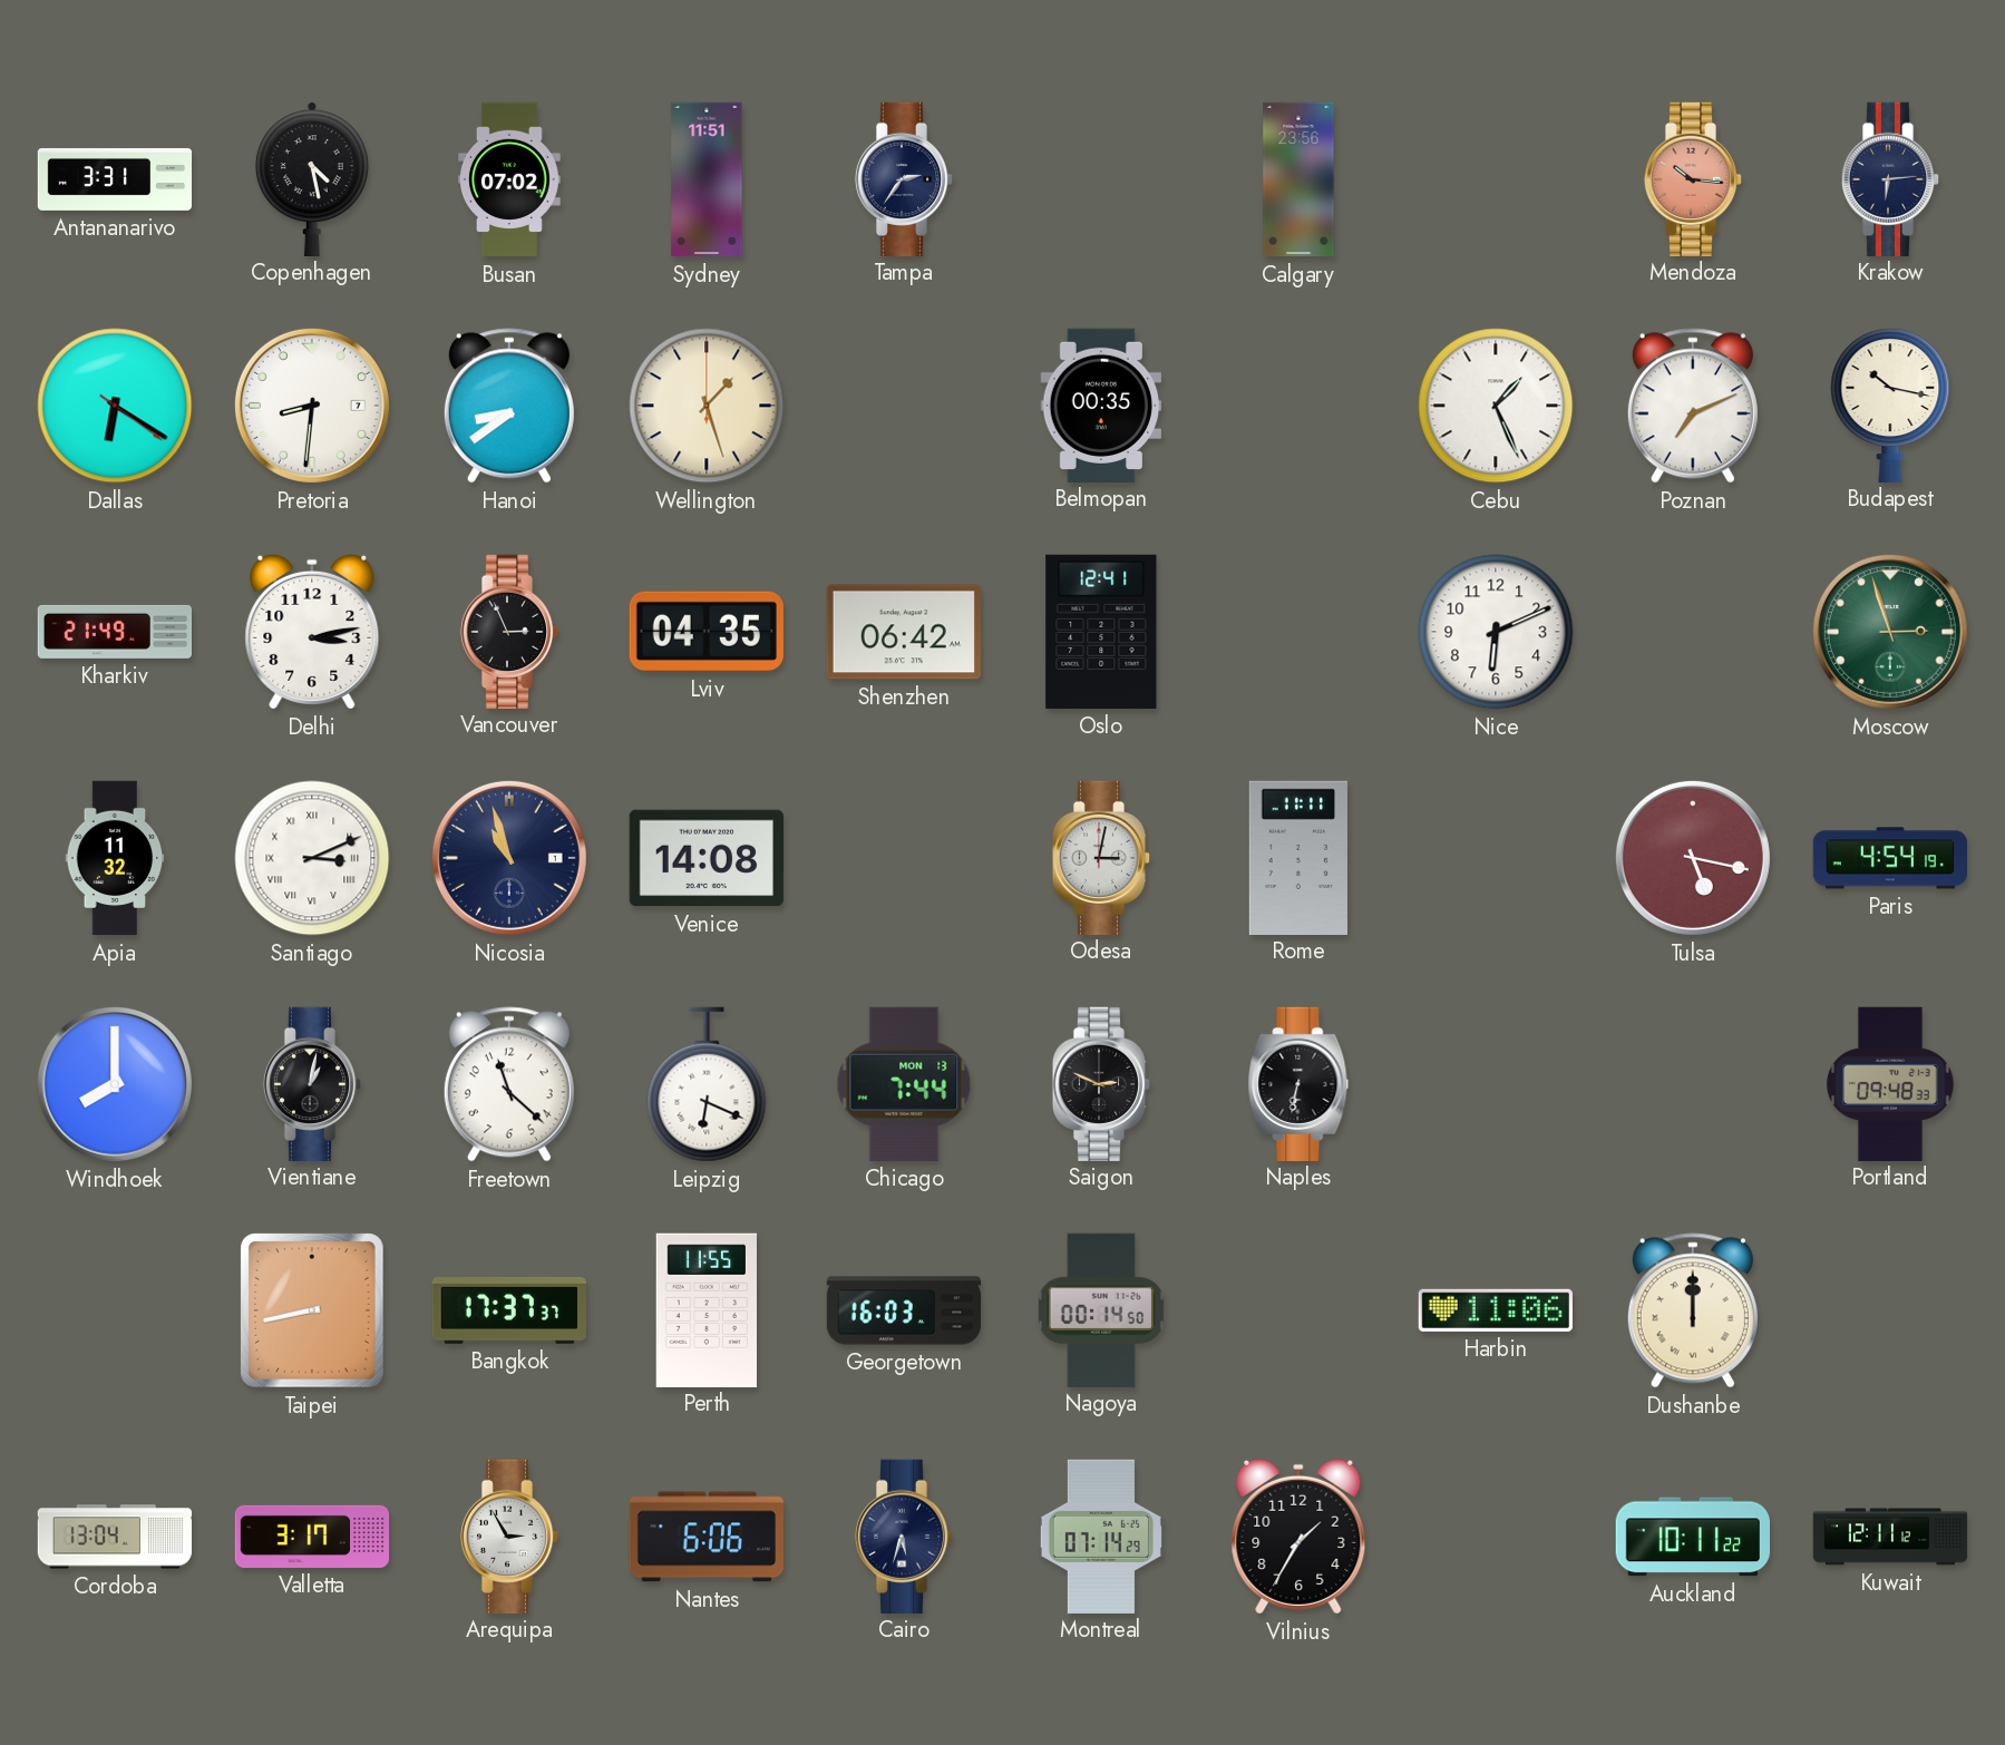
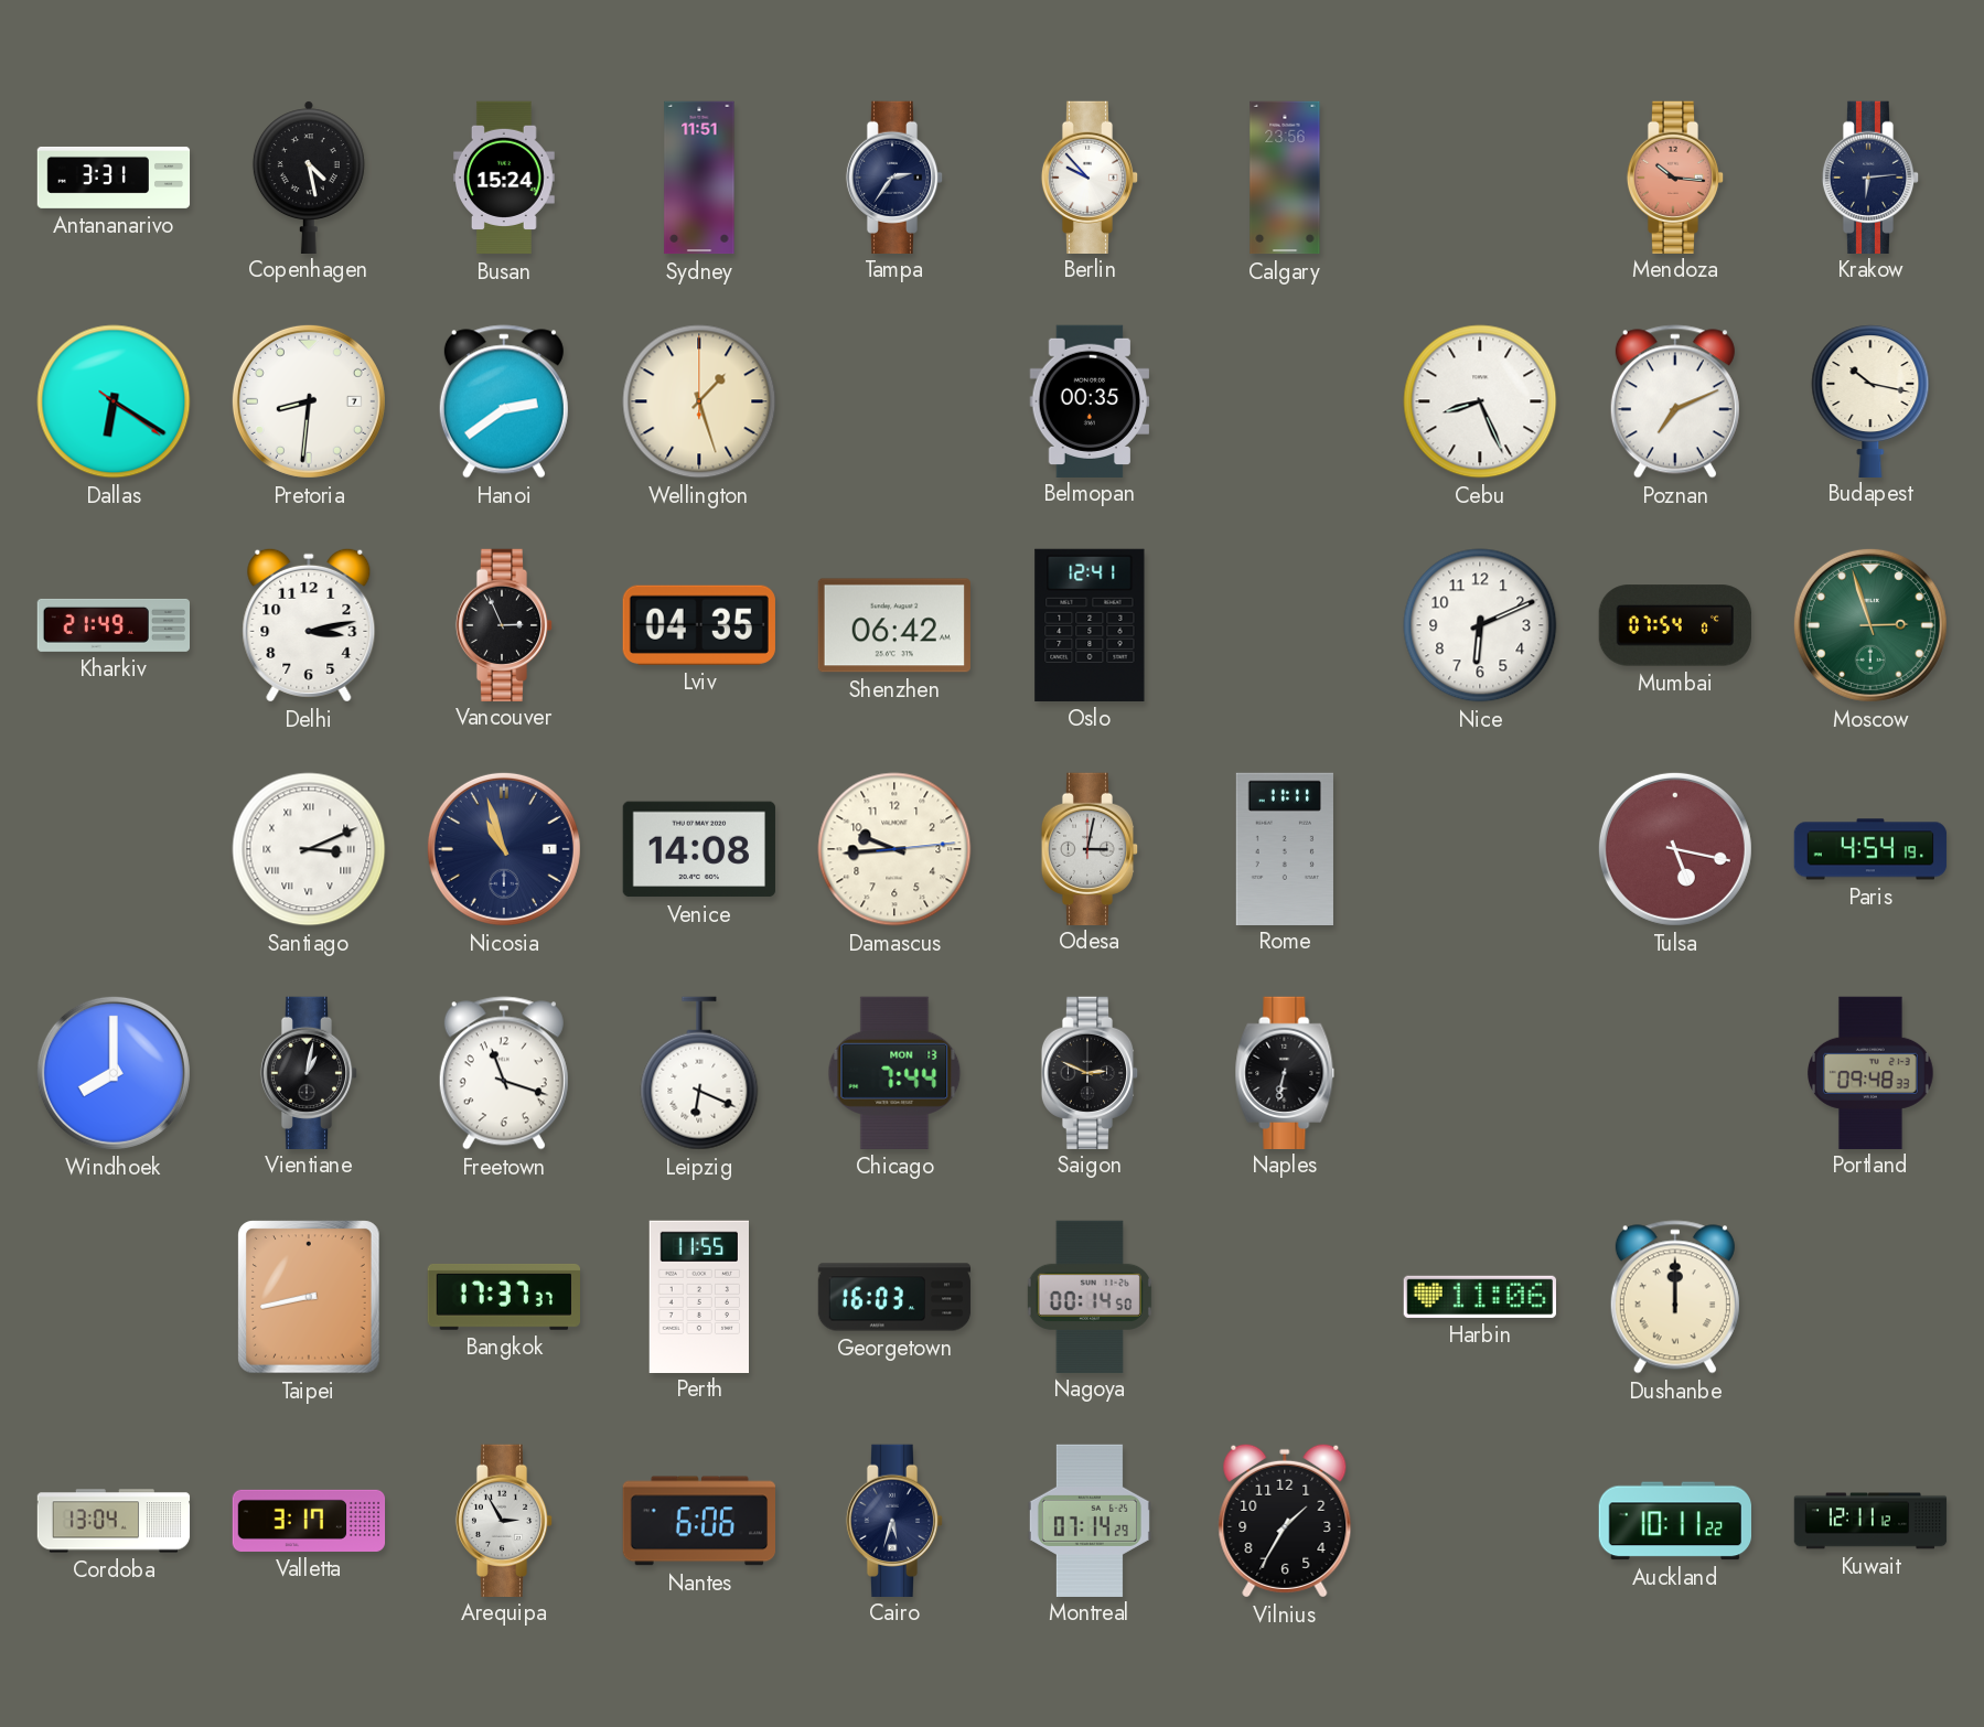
Busan: 07:02 -> 15:24
Berlin: none -> 9:53
Hanoi: 8:39 -> 2:39
Cebu: 1:26 -> 8:26
Mumbai: none -> 07:54
Apia: 11:32 -> none
Damascus: none -> 9:44
Freetown: 11:22 -> 11:18
